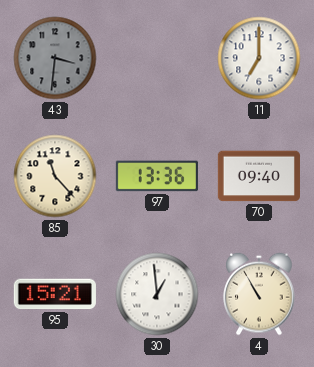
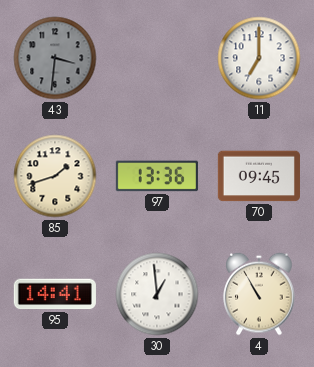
85: 11:23 -> 1:42
70: 09:40 -> 09:45
95: 15:21 -> 14:41
